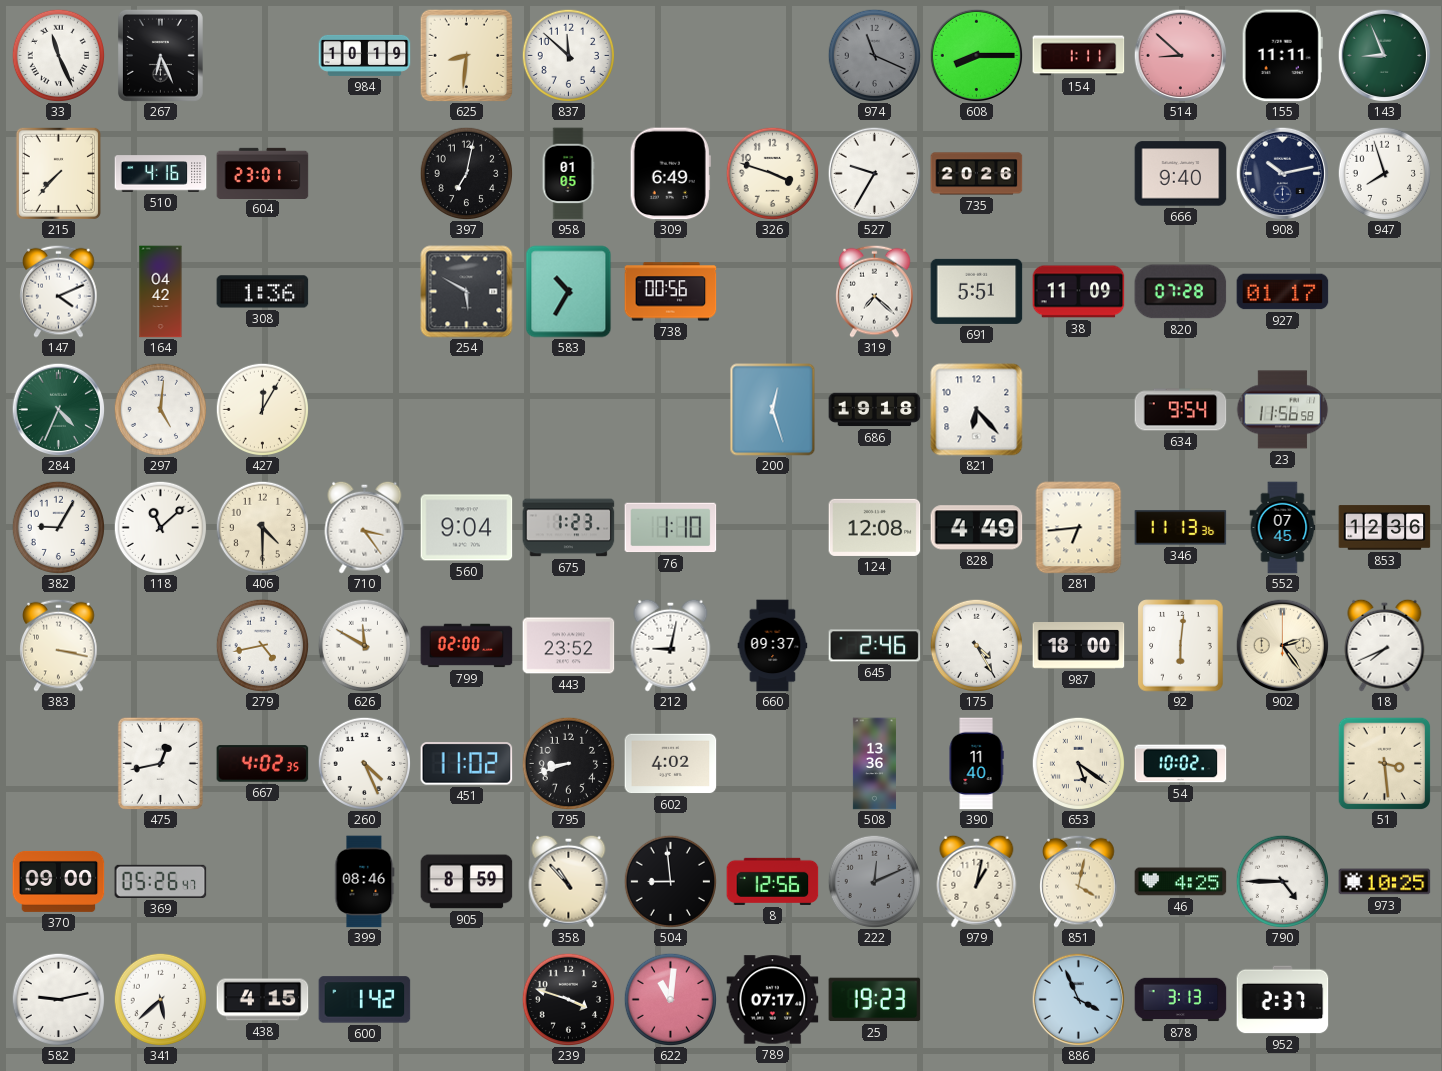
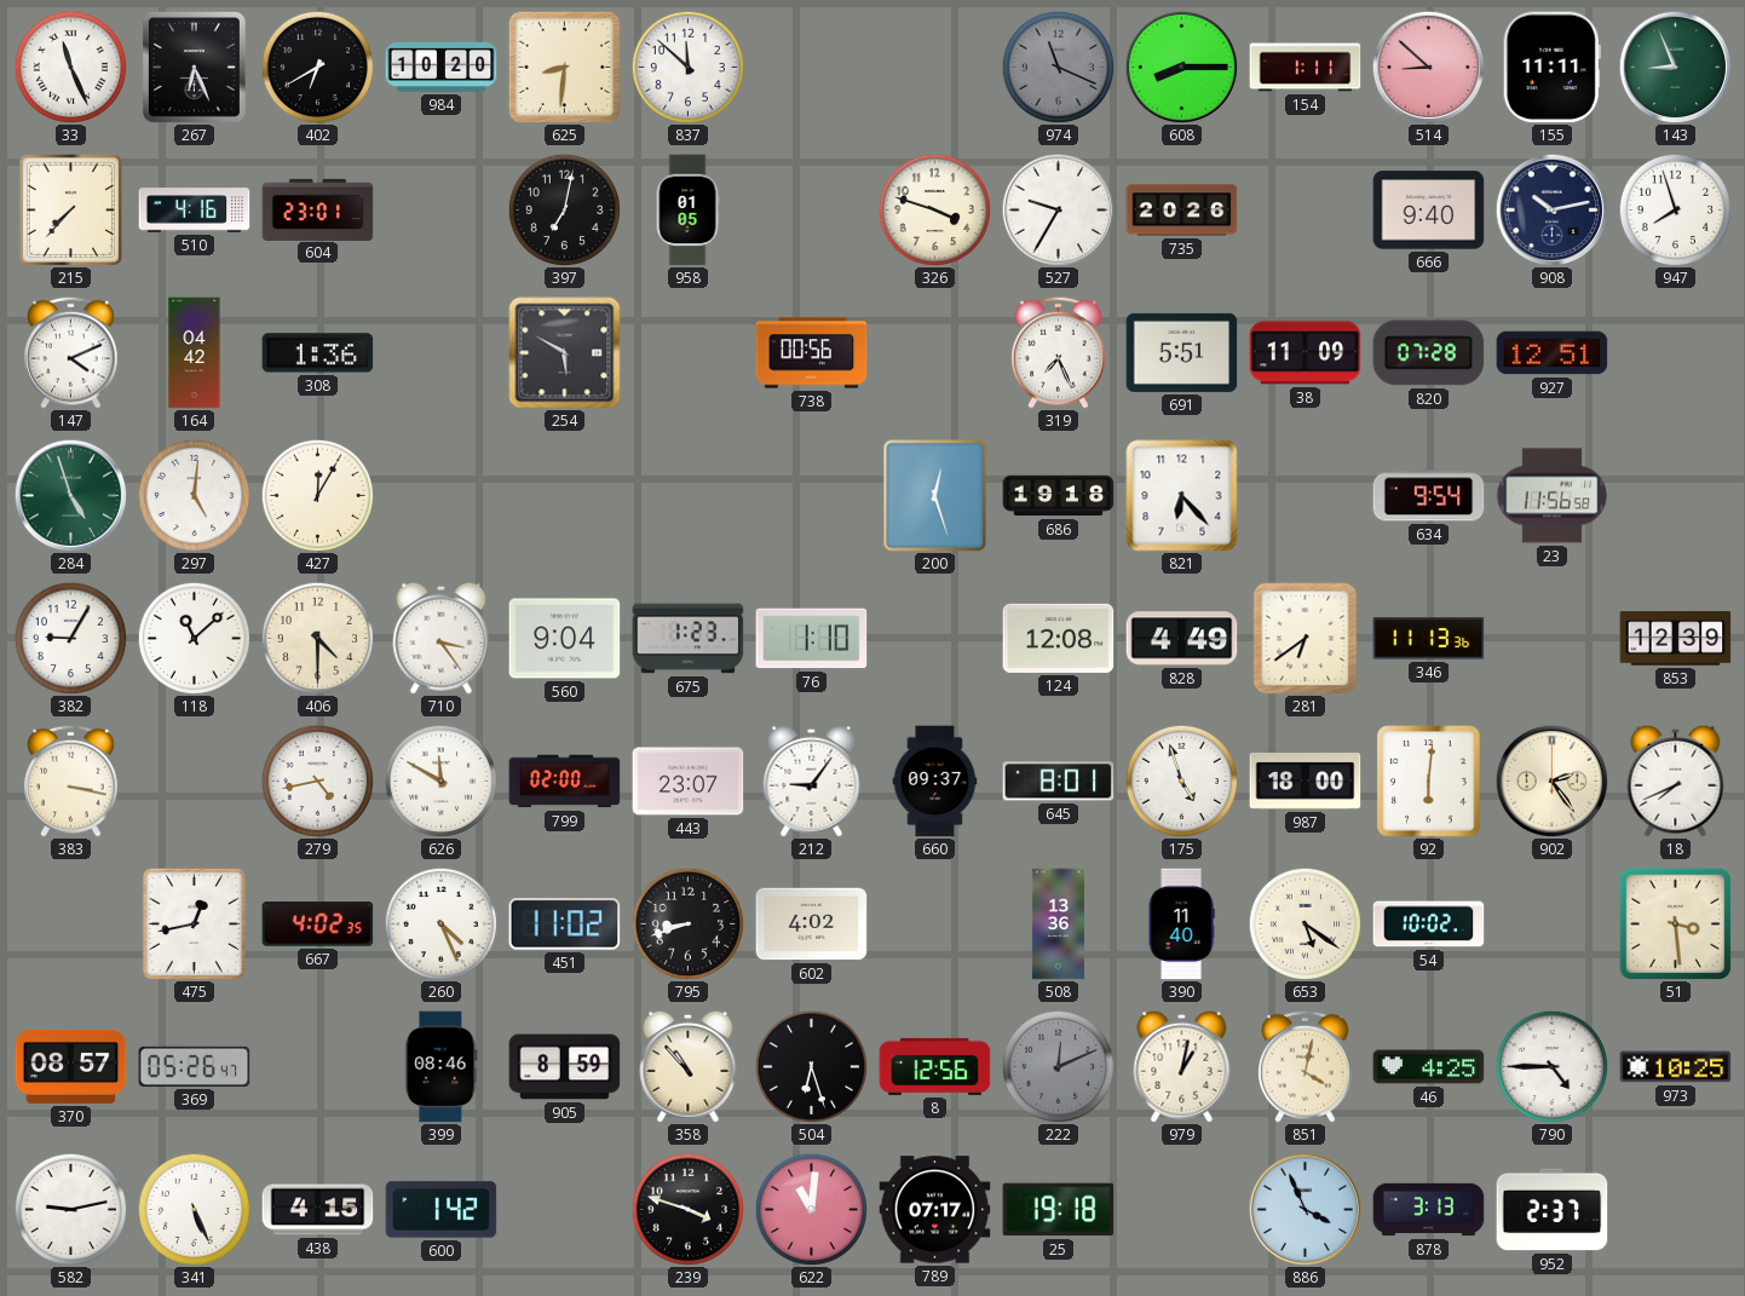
402: none -> 6:40
984: 10:19 -> 10:20
309: 6:49 -> none
583: 10:35 -> none
319: 7:22 -> 7:26
927: 01:17 -> 12:51
284: 4:34 -> 4:57
281: 6:44 -> 6:39
552: 07:45 -> none
853: 12:36 -> 12:39
443: 23:52 -> 23:07
212: 9:02 -> 9:06
645: 2:46 -> 8:01
175: 4:25 -> 4:57
370: 09:00 -> 08:57
504: 8:59 -> 6:27
341: 5:38 -> 5:26
25: 19:23 -> 19:18
